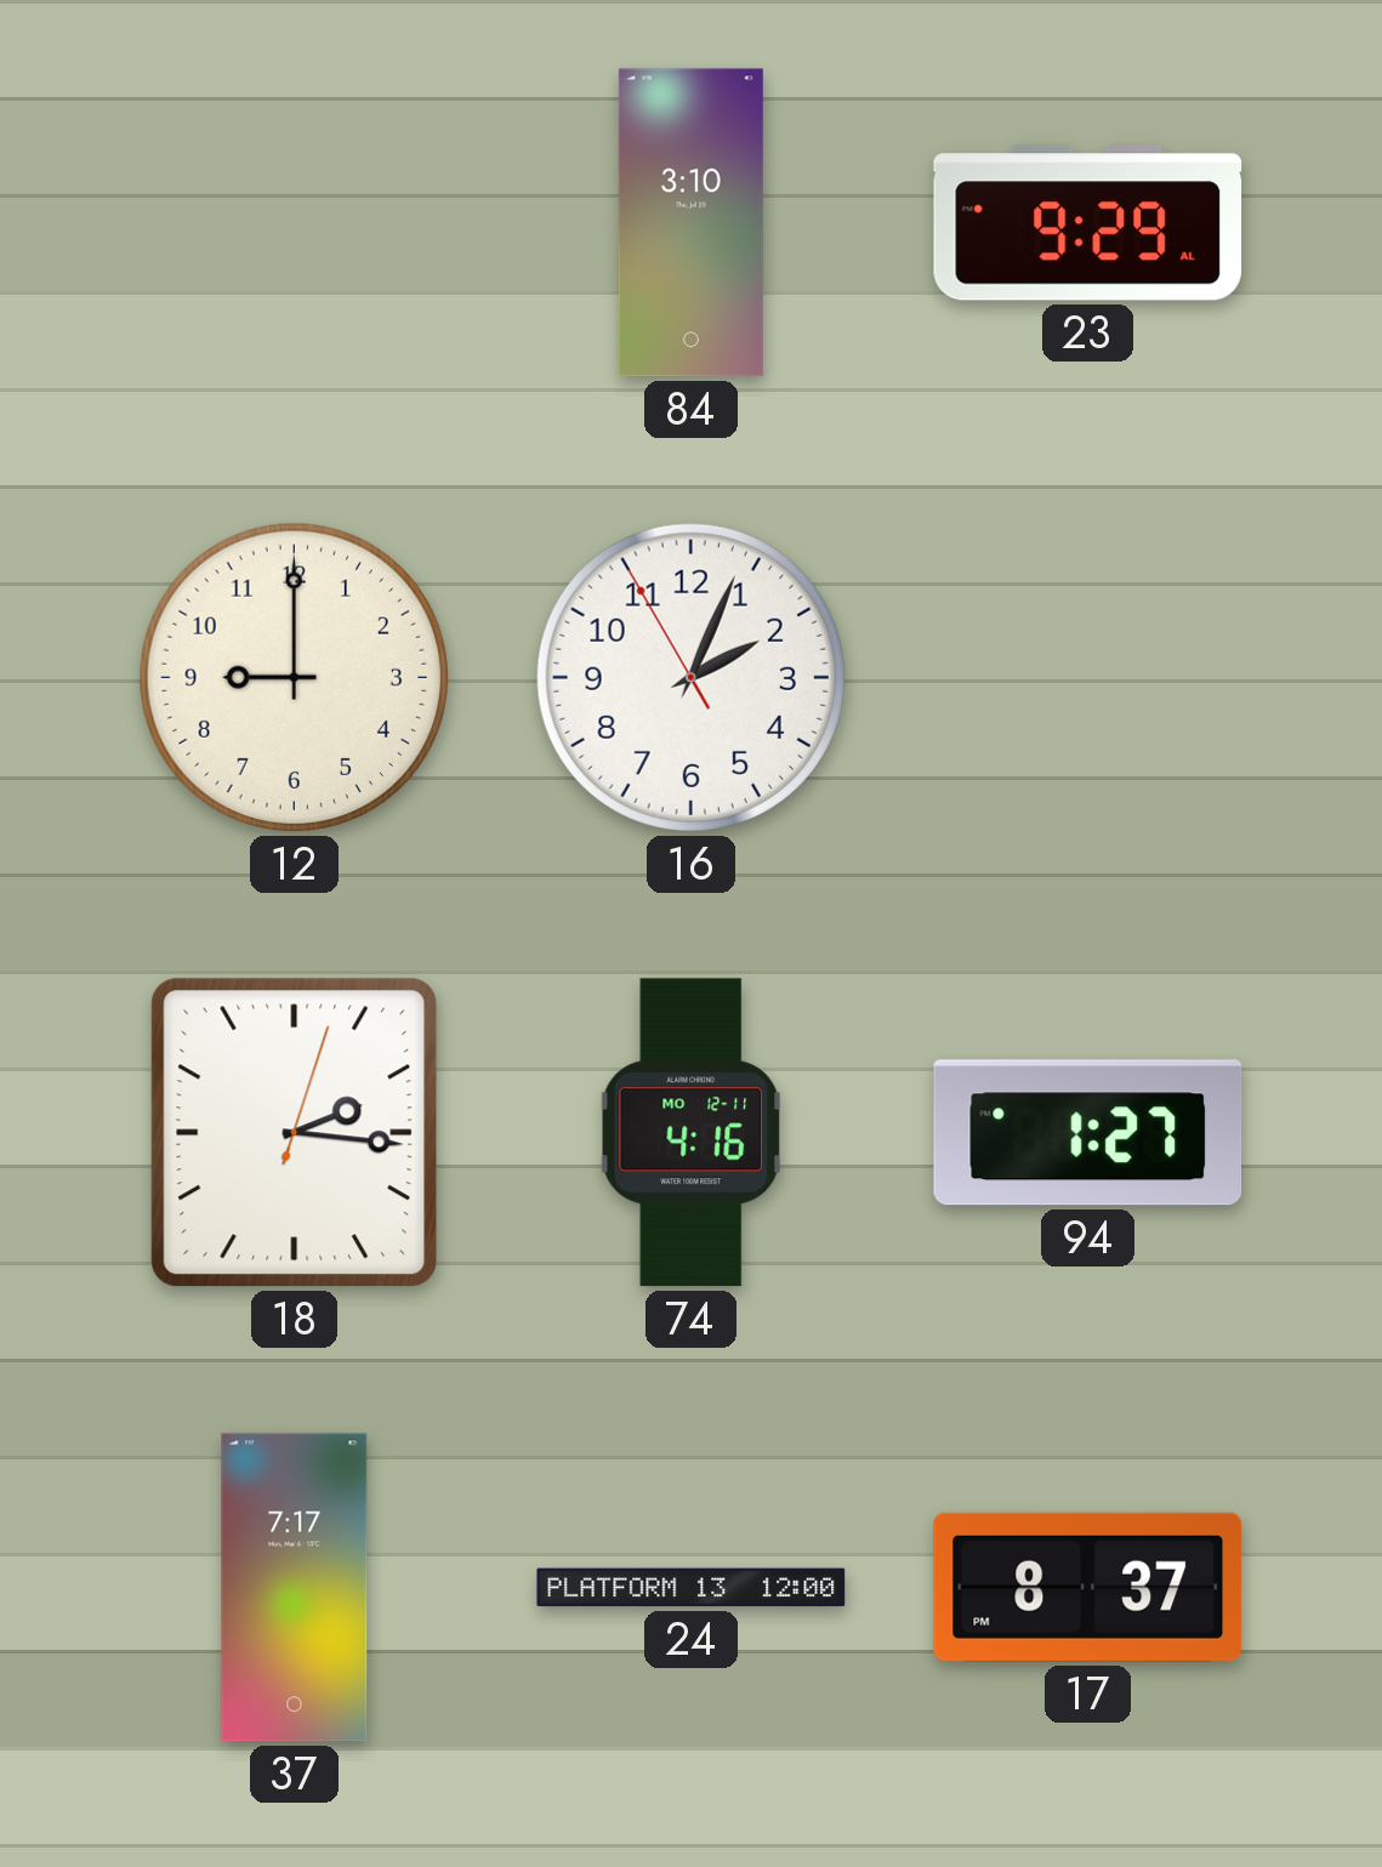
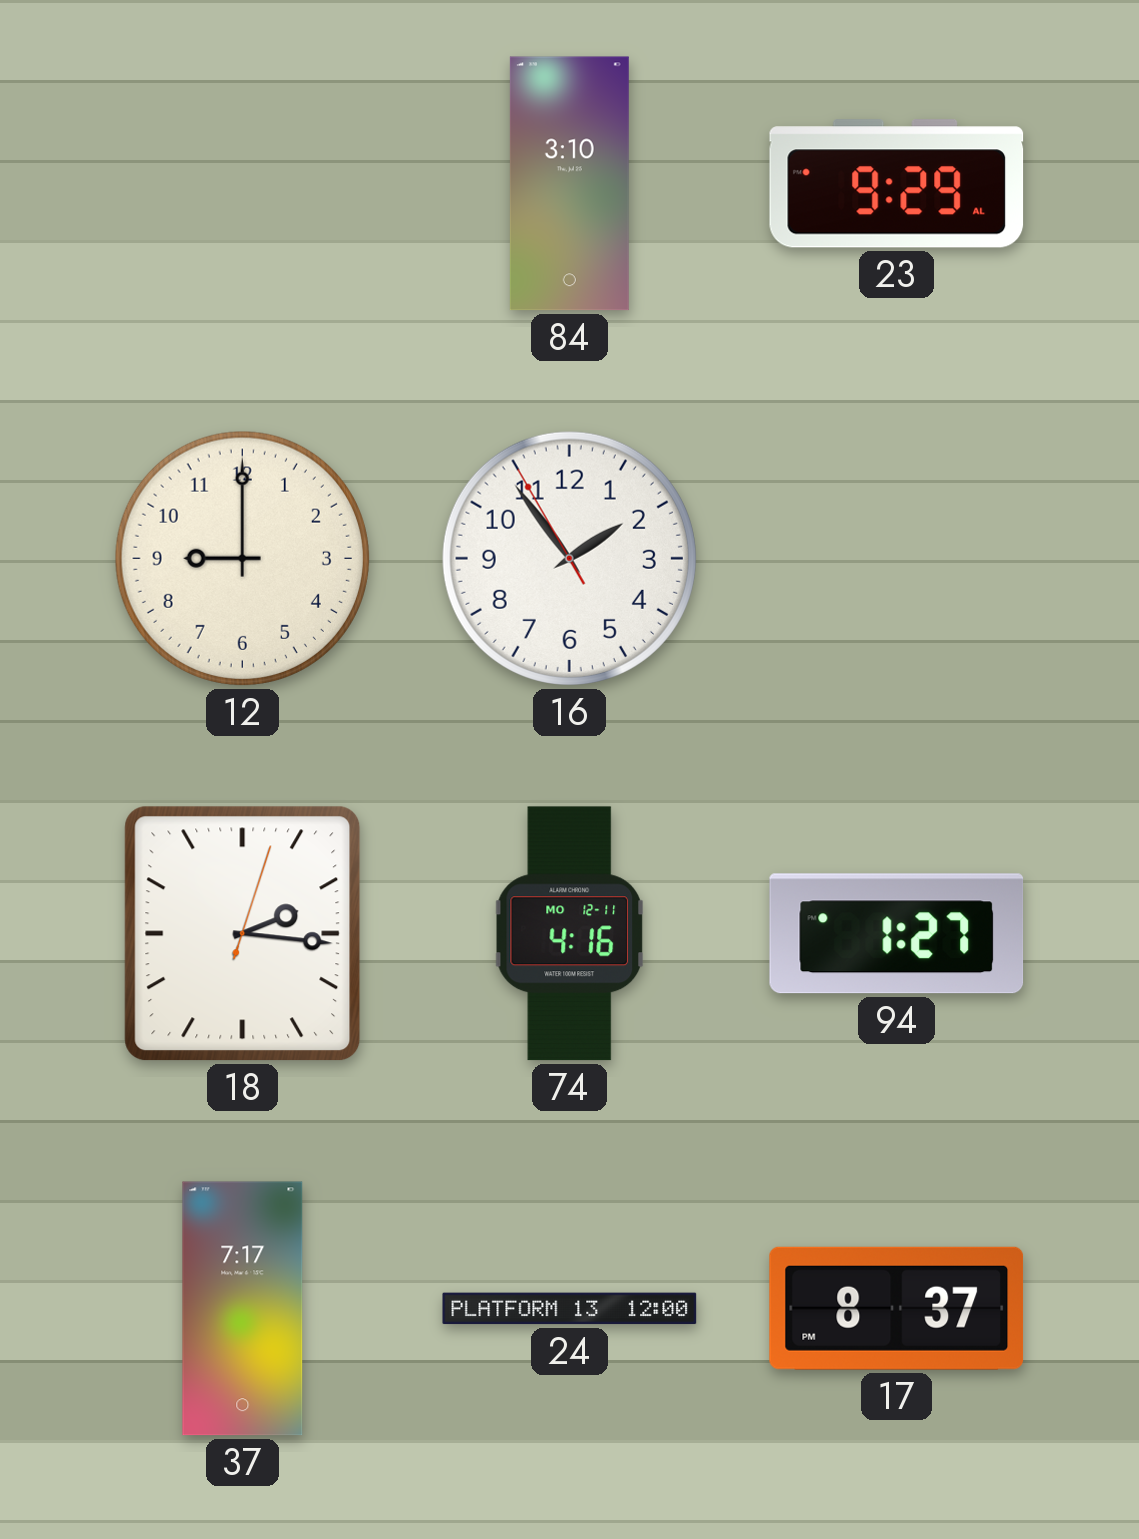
16: 2:03 -> 1:53
